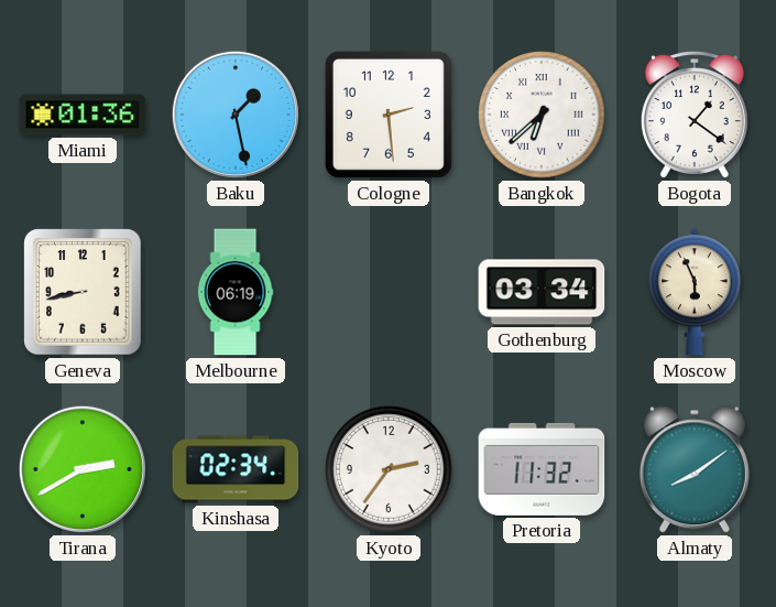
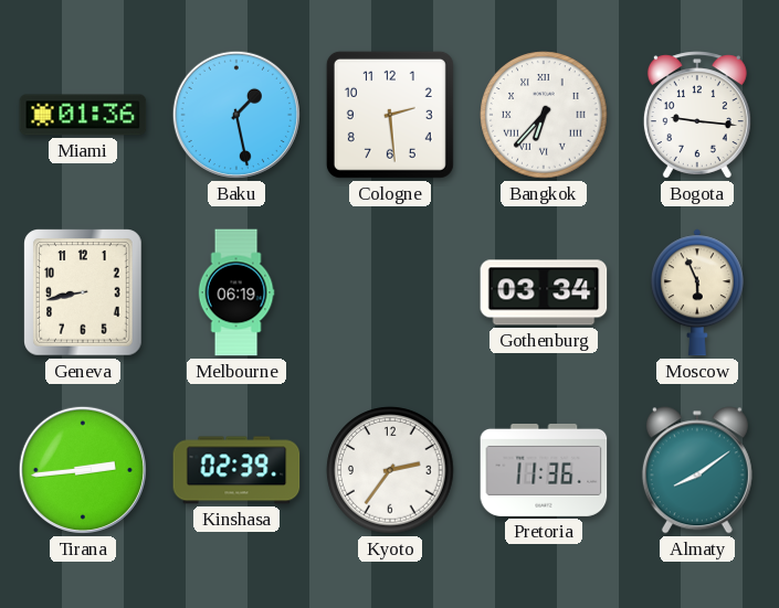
Bangkok: 6:38 -> 6:37
Bogota: 1:21 -> 9:16
Tirana: 2:40 -> 2:44
Kinshasa: 02:34 -> 02:39
Pretoria: 11:32 -> 11:36
